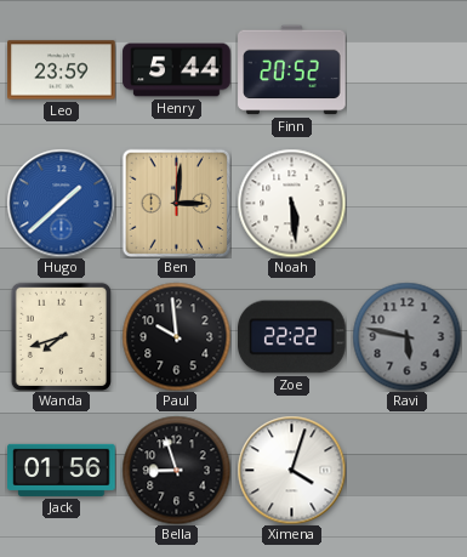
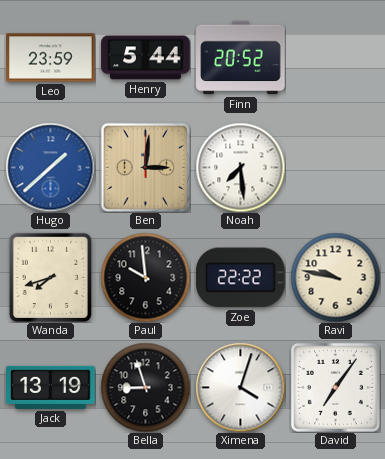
Noah: 5:29 -> 7:29
Ravi: 5:47 -> 9:47
Ravi dial: grey -> cream
Jack: 01:56 -> 13:19
David: none -> 7:06
